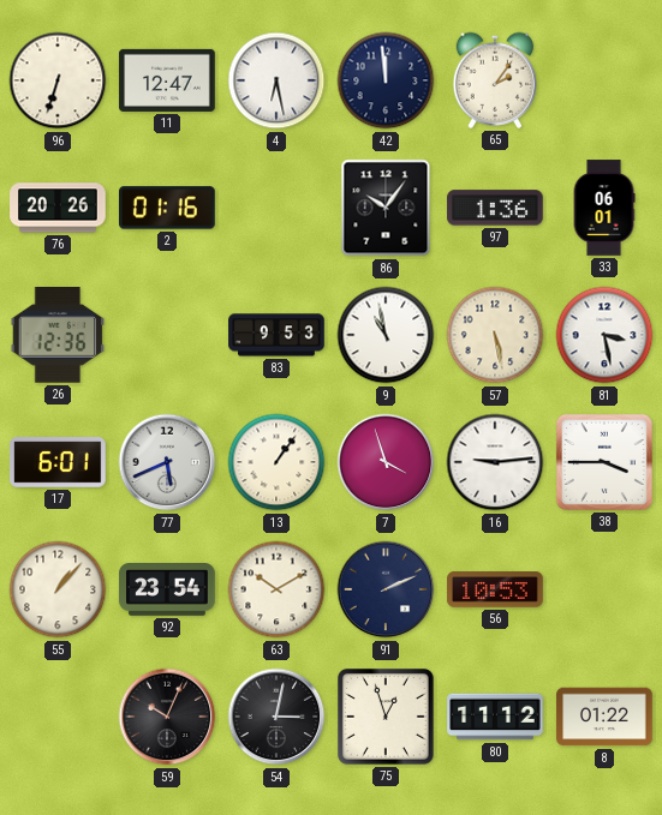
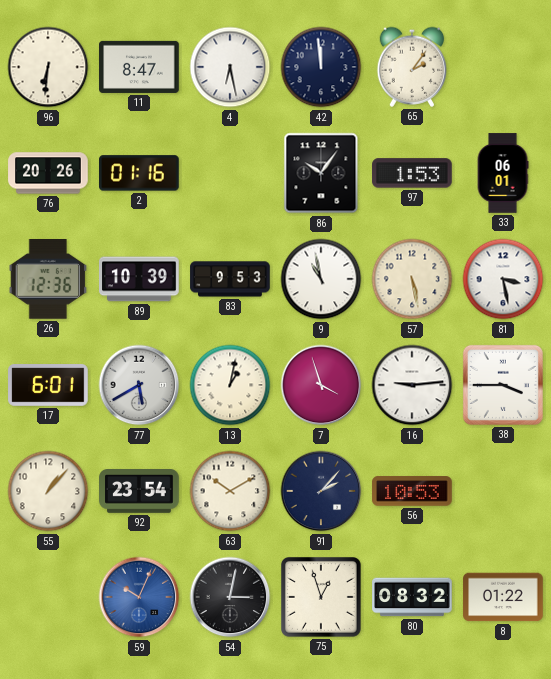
96: 6:33 -> 6:31
11: 12:47 -> 8:47
97: 1:36 -> 1:53
89: none -> 10:39
77: 5:41 -> 5:40
13: 1:06 -> 1:02
91: 2:11 -> 2:07
59 dial: black -> blue
80: 11:12 -> 08:32
